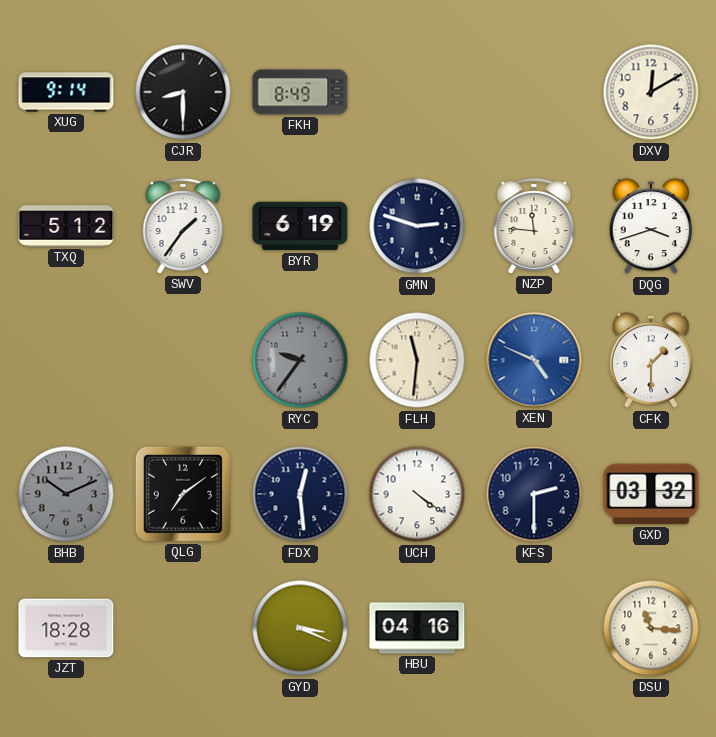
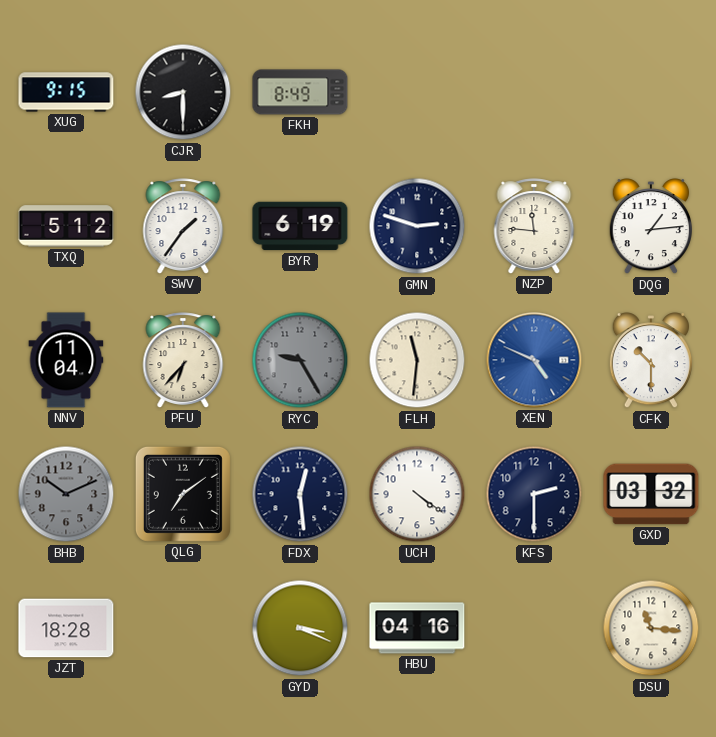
XUG: 9:14 -> 9:15
DXV: 12:10 -> none
DQG: 3:42 -> 1:14
NNV: none -> 11:04
PFU: none -> 6:37
RYC: 9:36 -> 9:25
CFK: 1:30 -> 10:30
